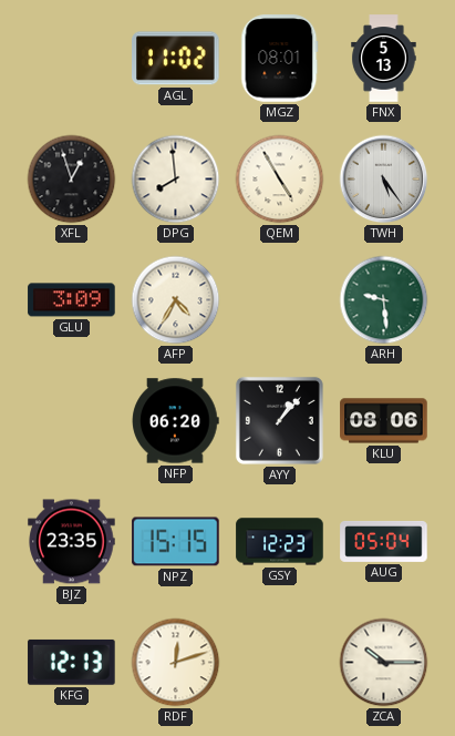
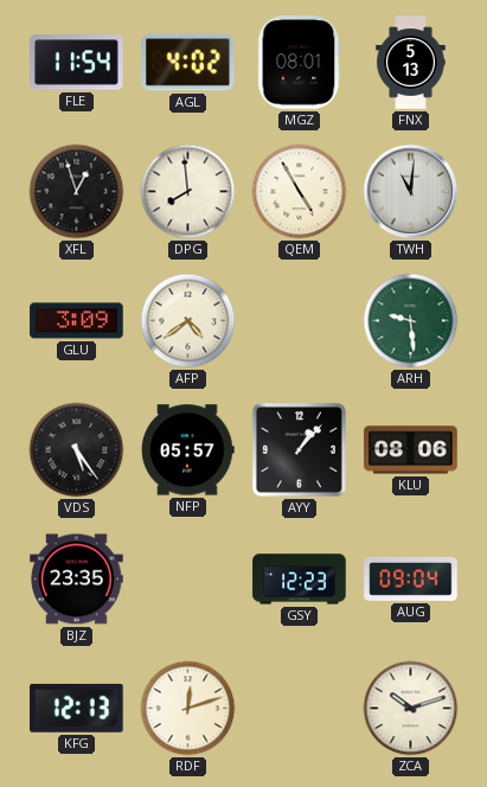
FLE: none -> 11:54
AGL: 11:02 -> 4:02
TWH: 5:24 -> 11:01
AFP: 4:35 -> 4:39
VDS: none -> 5:24
NFP: 06:20 -> 05:57
NPZ: 15:15 -> none
AUG: 05:04 -> 09:04
ZCA: 10:15 -> 10:12
